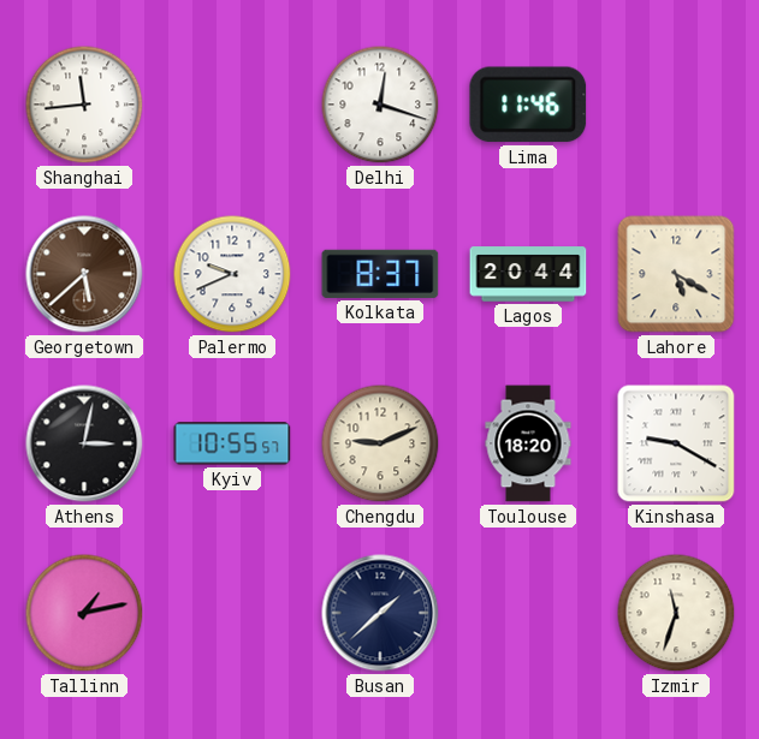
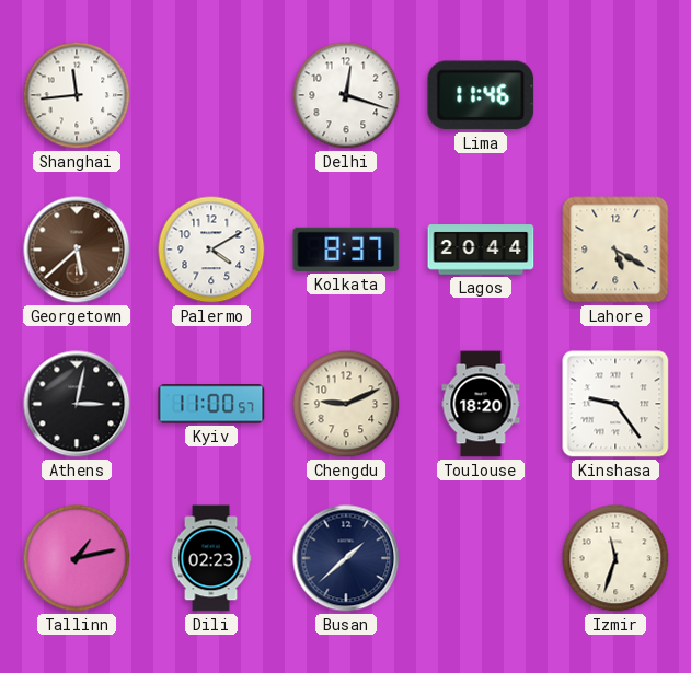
Palermo: 9:41 -> 4:10
Kyiv: 10:55 -> 11:00
Kinshasa: 9:20 -> 9:24
Dili: none -> 02:23
